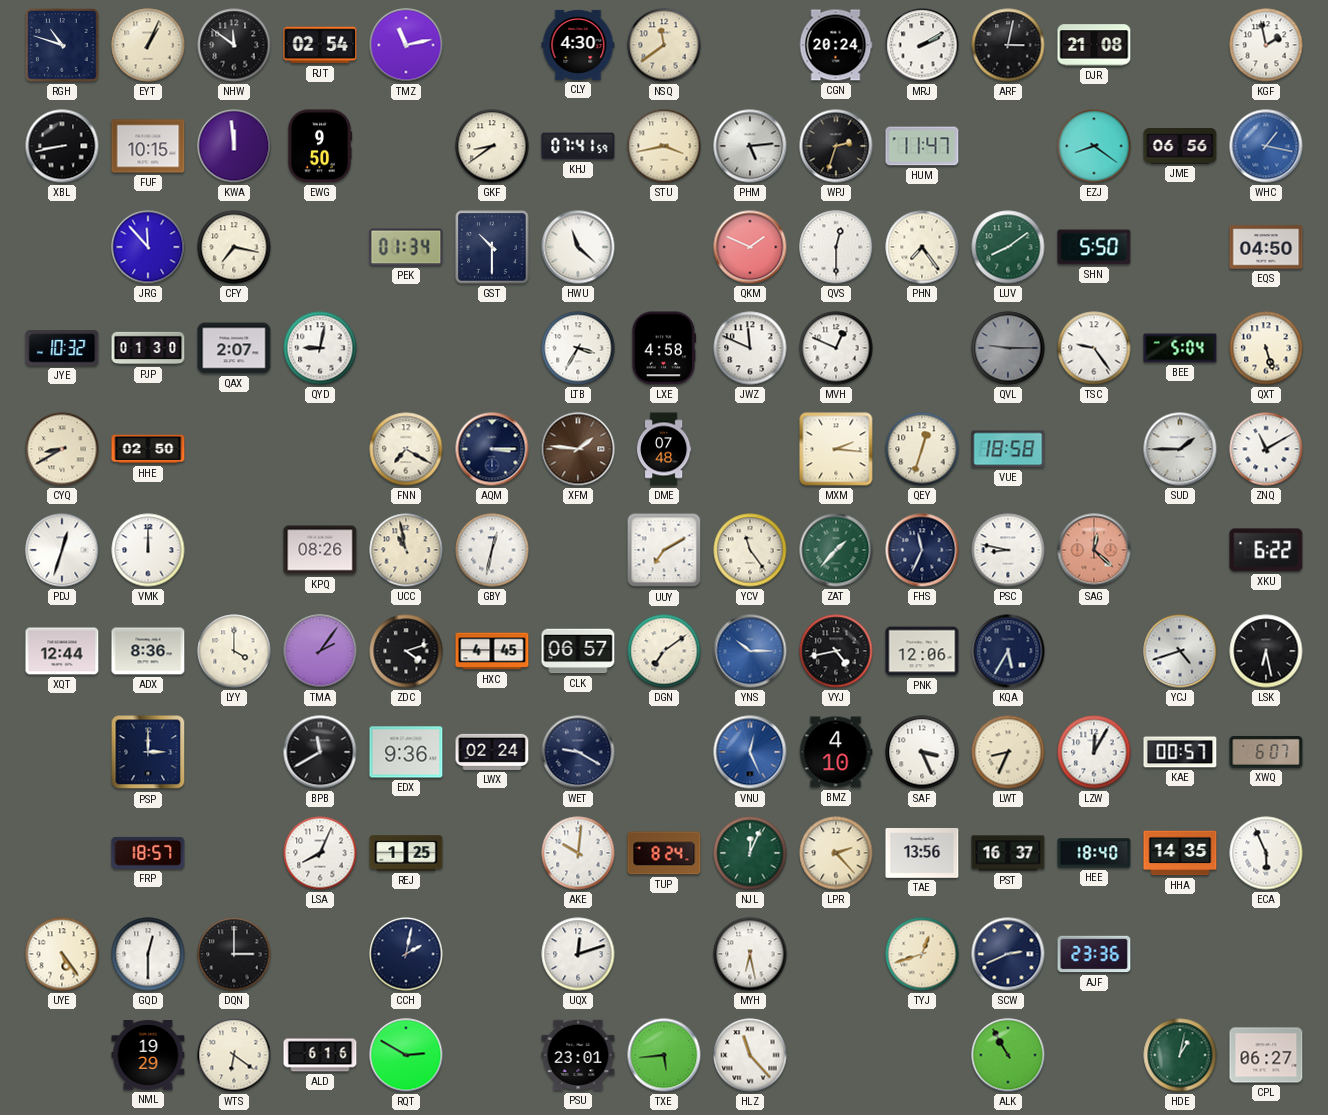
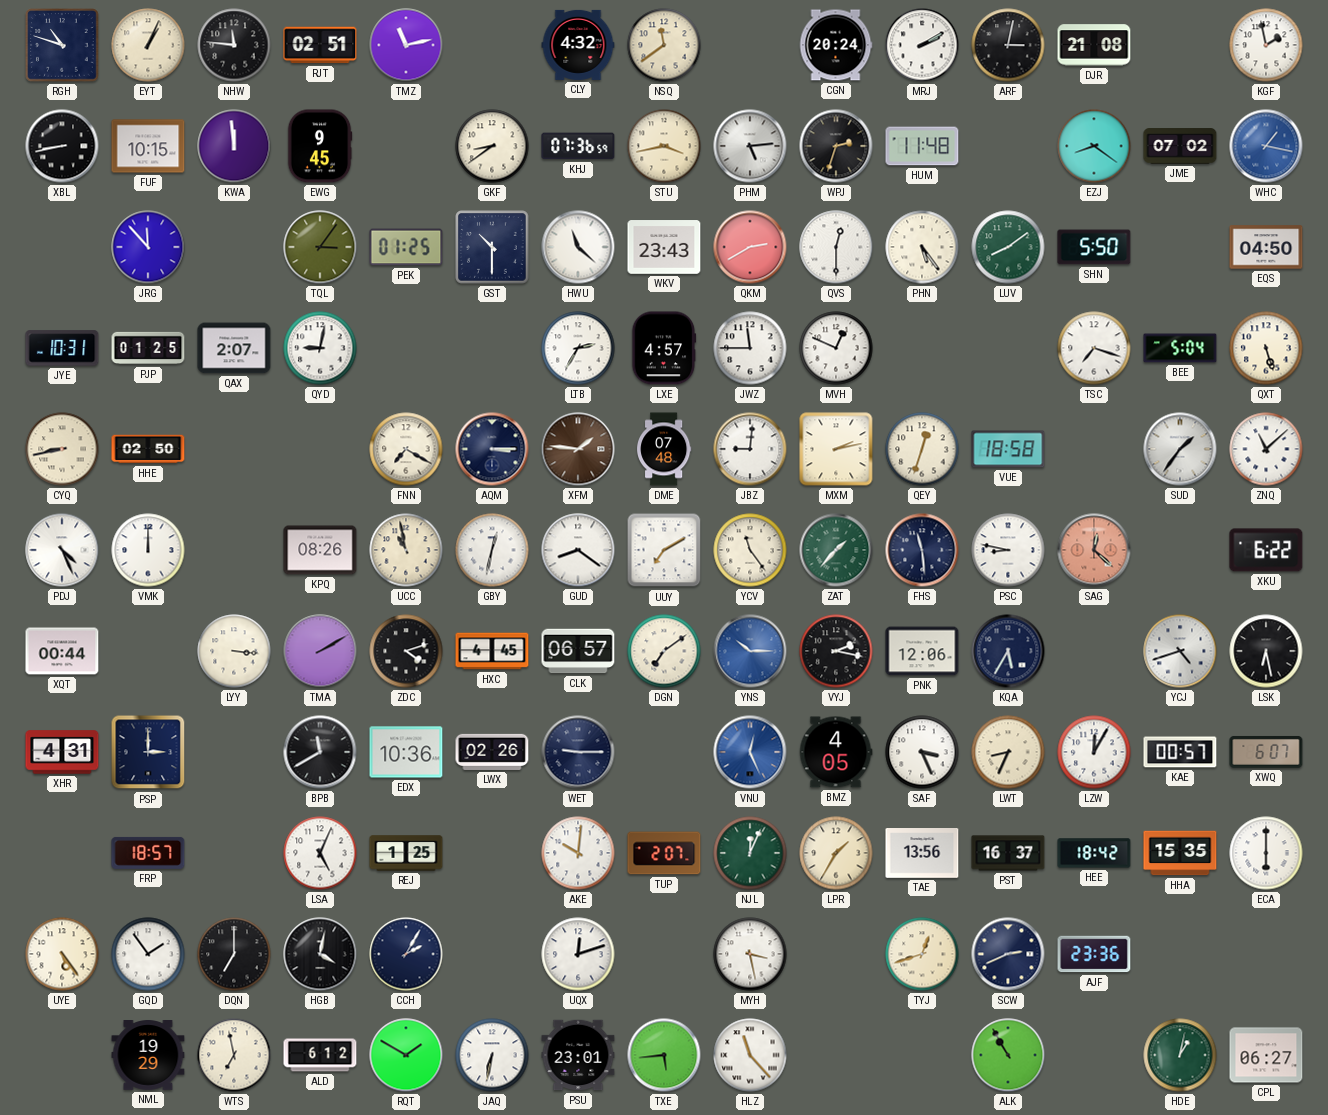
NHW: 11:51 -> 11:46
RJT: 02:54 -> 02:51
CLY: 4:30 -> 4:32
EWG: 9:50 -> 9:45
KHJ: 07:41 -> 07:36
HUM: 11:47 -> 11:48
JME: 06:56 -> 07:02
CFY: 7:17 -> none
TQL: none -> 3:06
PEK: 01:34 -> 01:25
WKV: none -> 23:43
QKM: 1:49 -> 2:40
PHN: 7:24 -> 5:24
JYE: 10:32 -> 10:31
PJP: 01:30 -> 01:25
LTB: 3:35 -> 2:35
LXE: 4:58 -> 4:57
JWZ: 11:49 -> 11:45
QVL: 9:15 -> none
TSC: 9:24 -> 7:18
CYQ: 8:40 -> 8:43
JBZ: none -> 9:01
MXM: 2:16 -> 2:13
SUD: 1:45 -> 1:36
ZNQ: 11:10 -> 11:08
PDJ: 12:33 -> 4:26
GUD: none -> 8:21
FHS: 11:34 -> 11:29
XQT: 12:44 -> 00:44
ADX: 8:36 -> none
LYY: 4:00 -> 3:16
TMA: 2:06 -> 2:10
VYJ: 4:43 -> 2:17
XHR: none -> 4:31
EDX: 9:36 -> 10:36
LWX: 02:24 -> 02:26
WET: 9:20 -> 9:15
BMZ: 4:10 -> 4:05
LSA: 8:04 -> 5:04
TUP: 8:24 -> 2:07
LPR: 2:23 -> 1:35
HEE: 18:40 -> 18:42
HHA: 14:35 -> 15:35
ECA: 5:56 -> 6:00
GQD: 12:30 -> 1:54
DQN: 3:00 -> 7:00
HGB: none -> 4:02
CCH: 2:02 -> 2:05
MYH: 6:28 -> 3:28
WTS: 6:21 -> 6:58
ALD: 6:16 -> 6:12
RQT: 2:50 -> 1:50
JAQ: none -> 6:32
